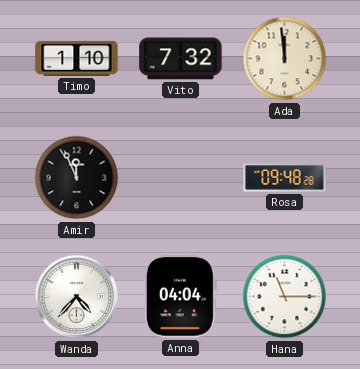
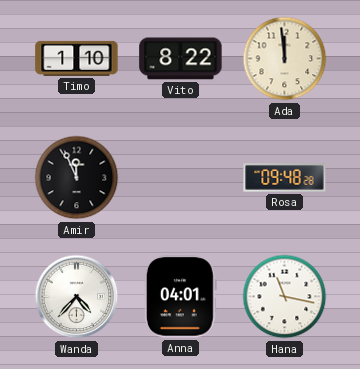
Vito: 7:32 -> 8:22
Anna: 04:04 -> 04:01
Hana: 11:15 -> 11:17
